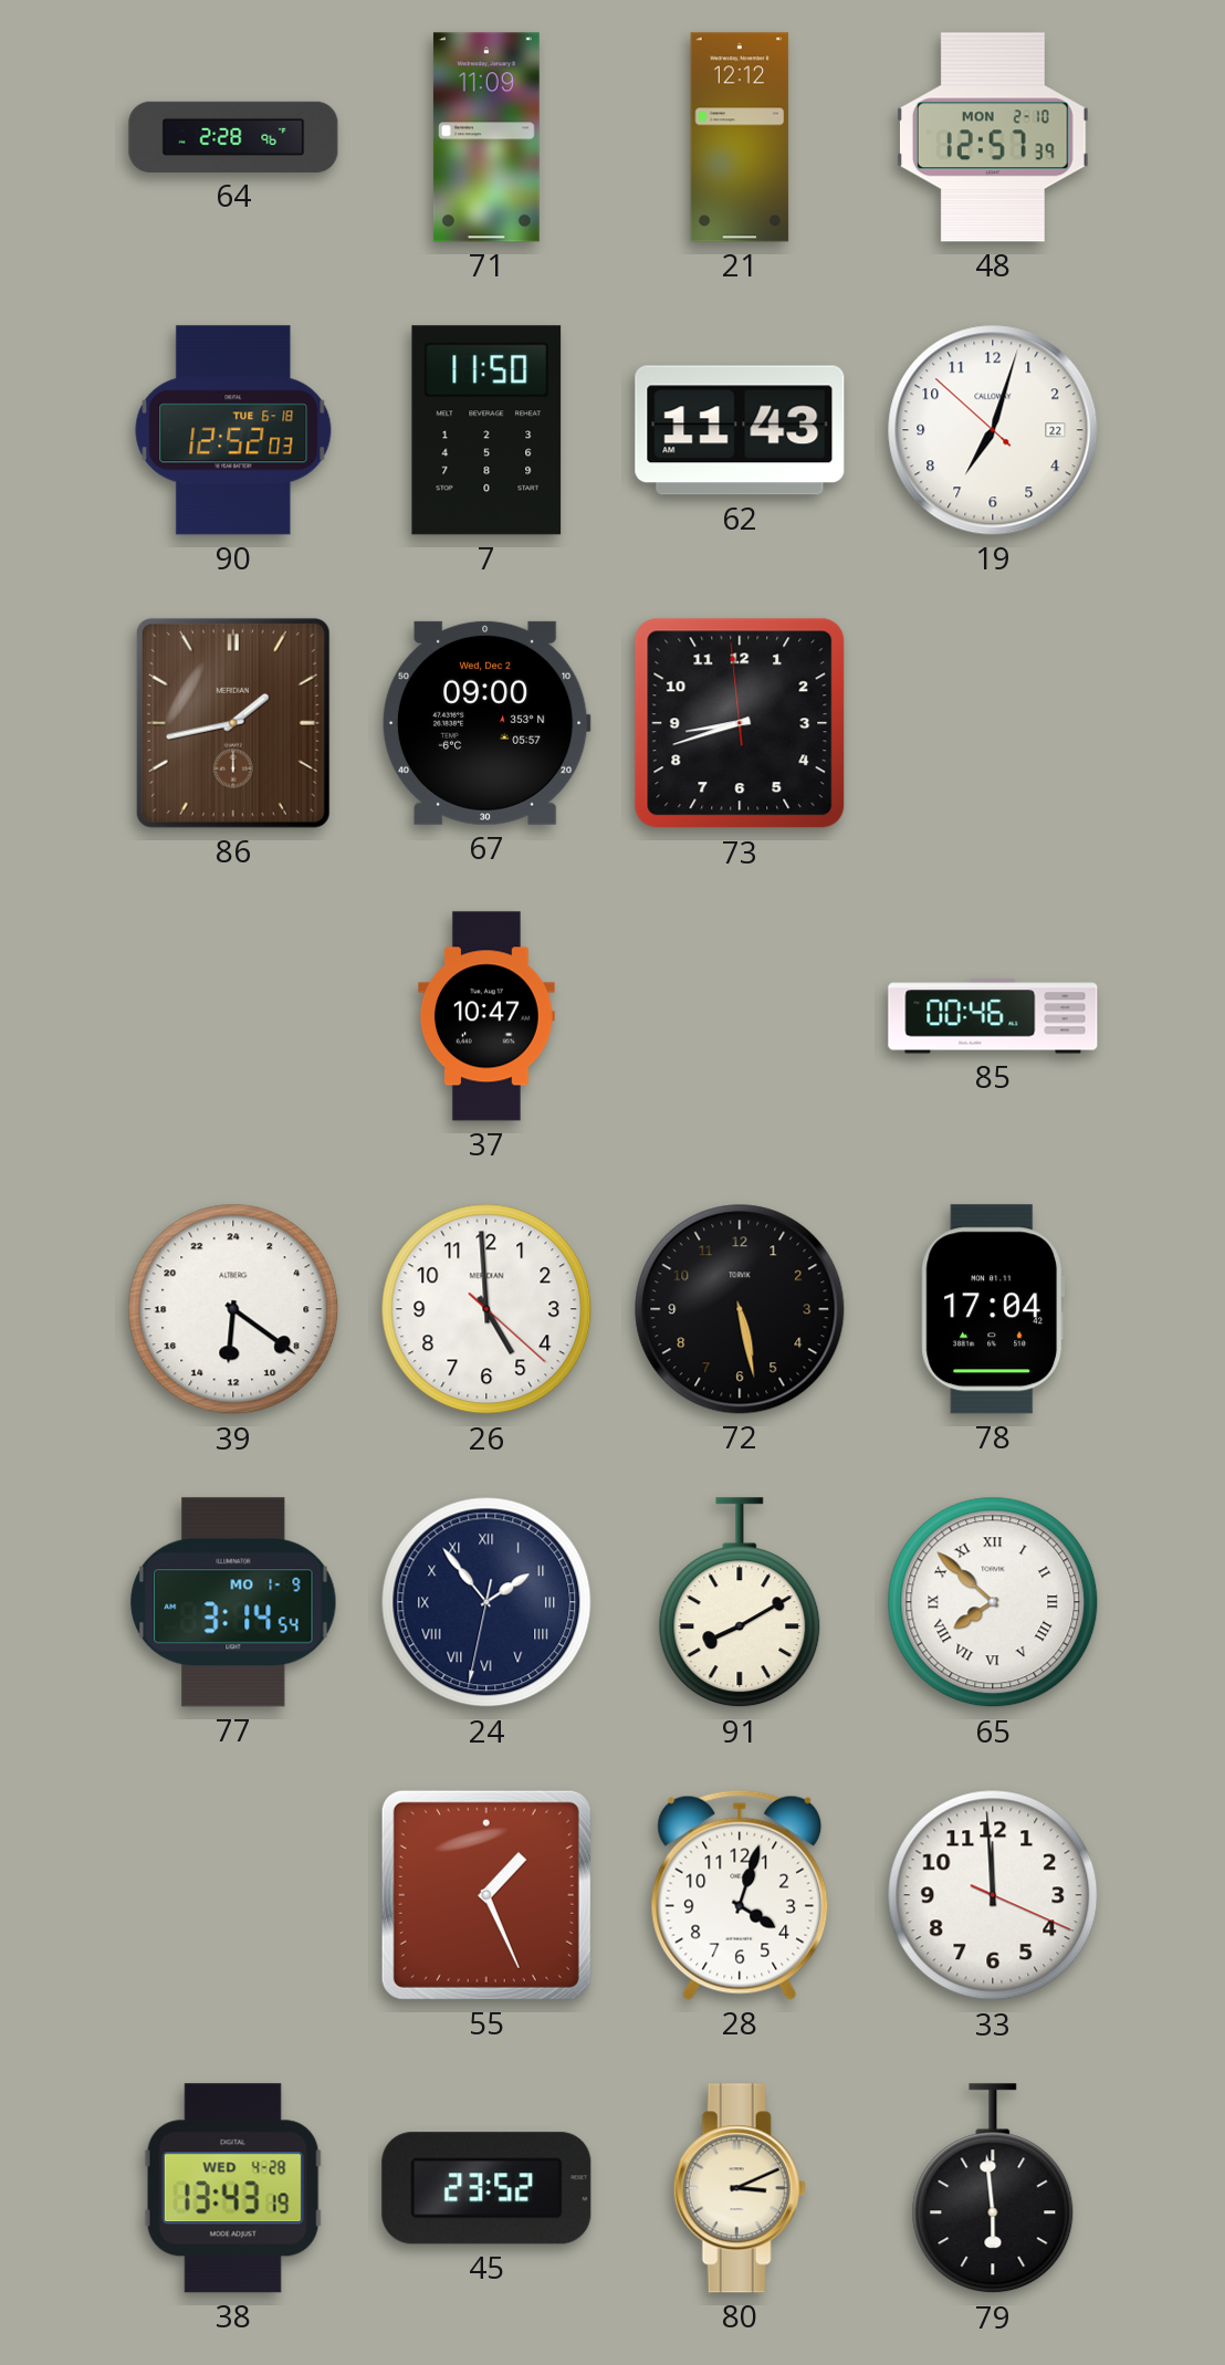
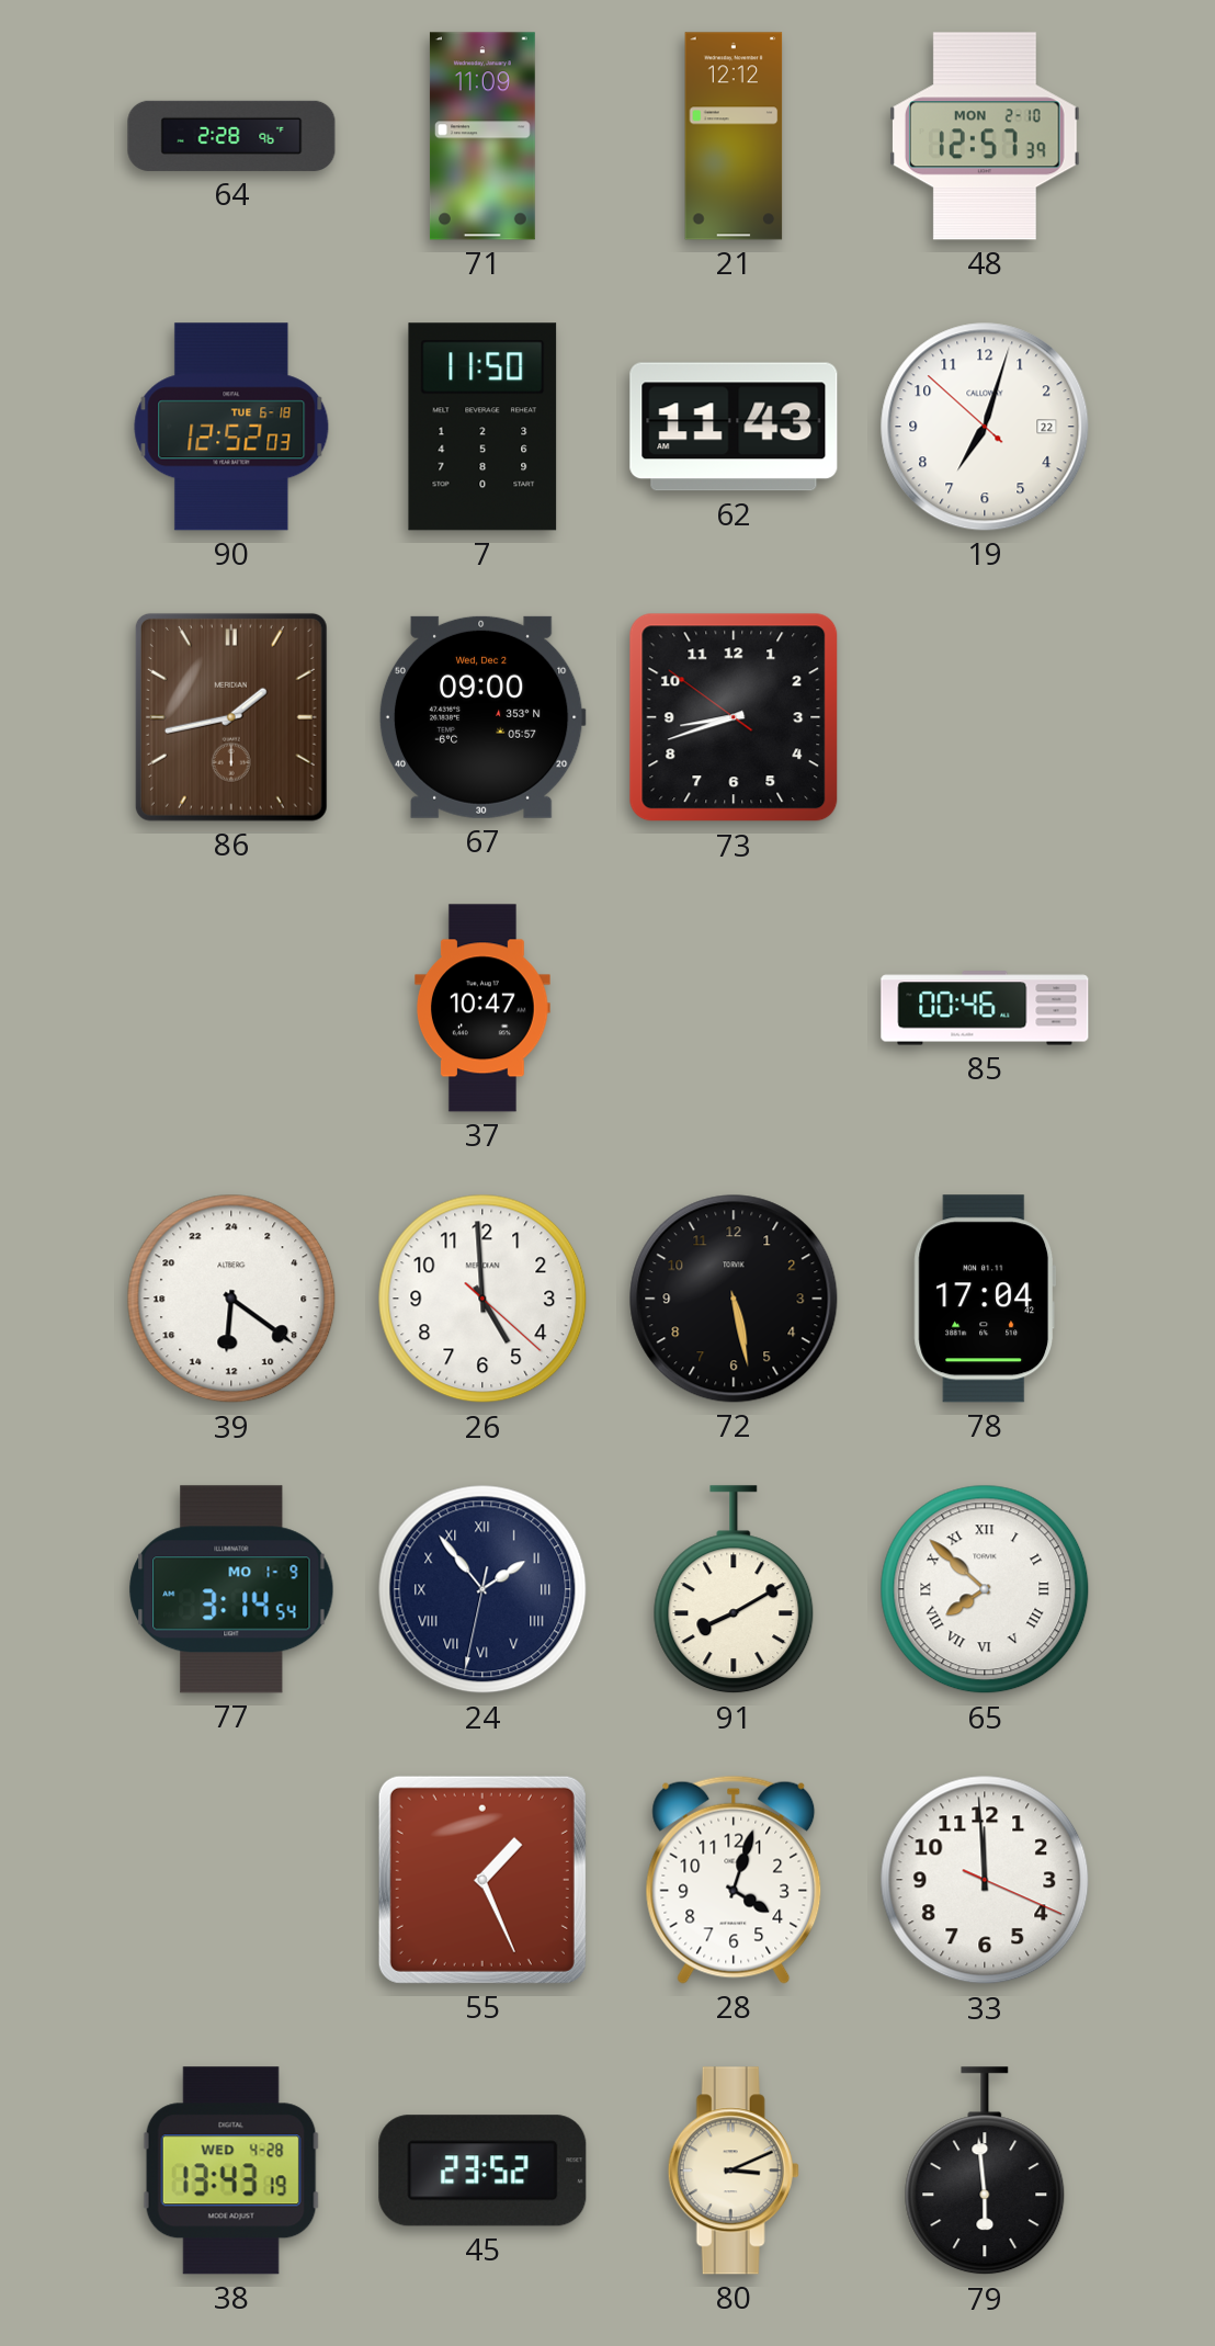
73: 8:41:59 -> 8:41:51
